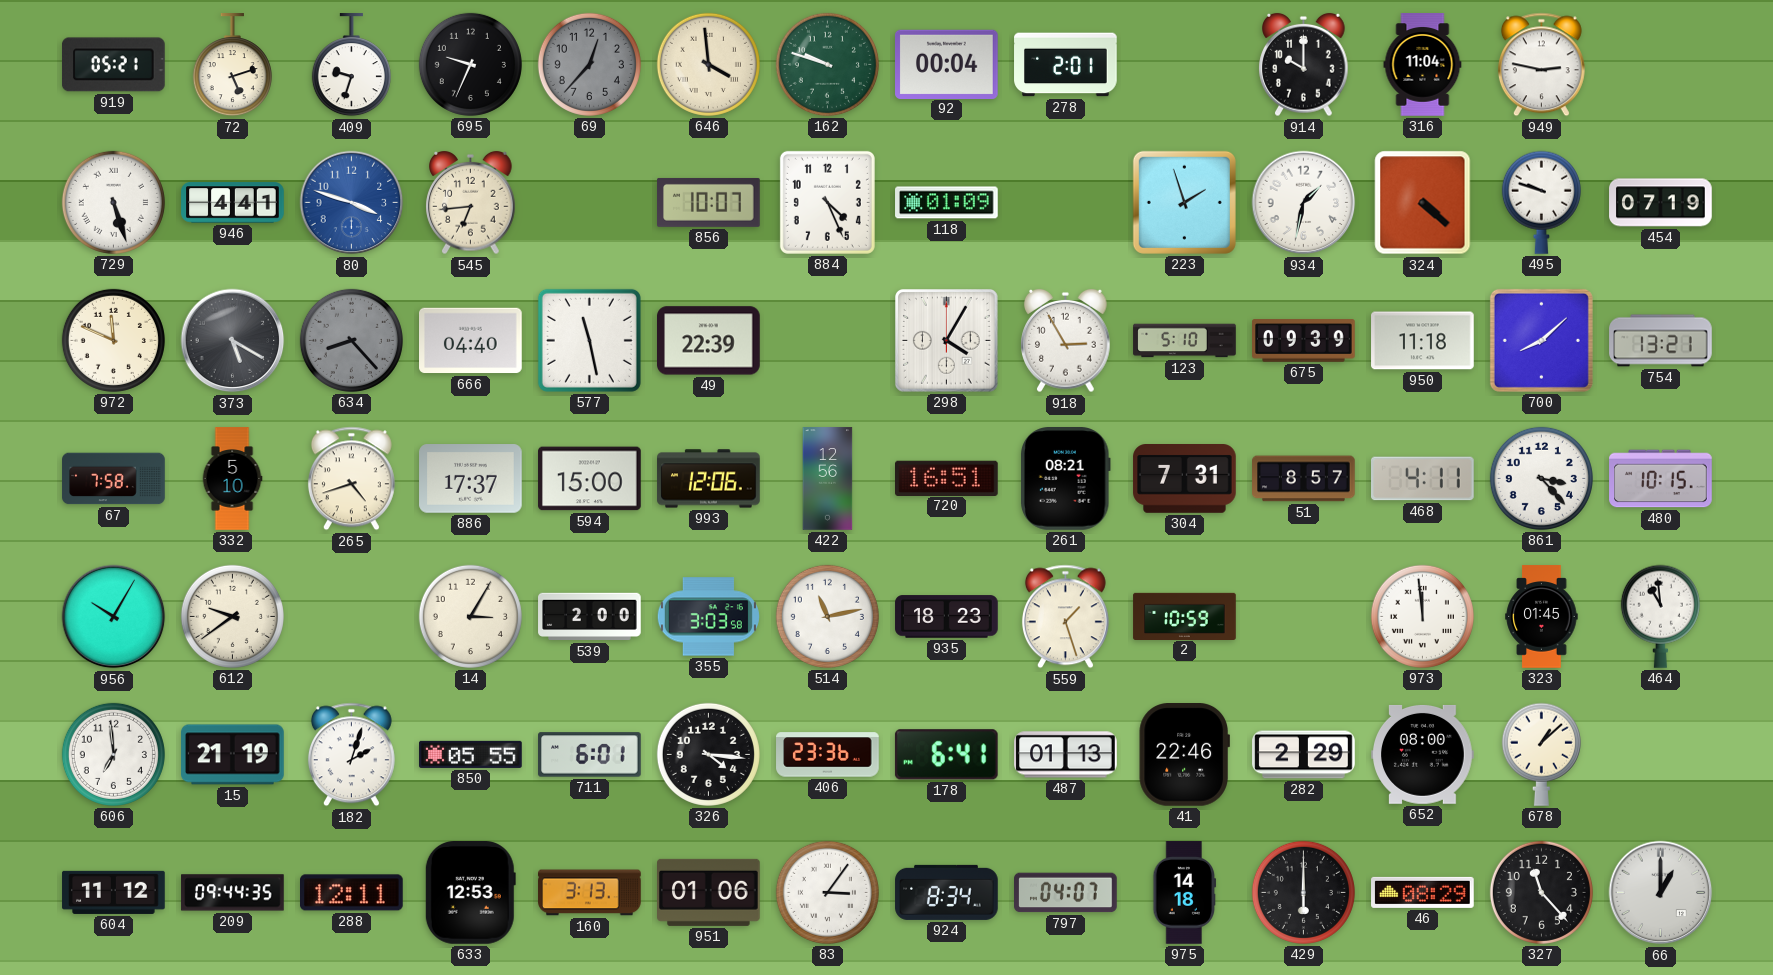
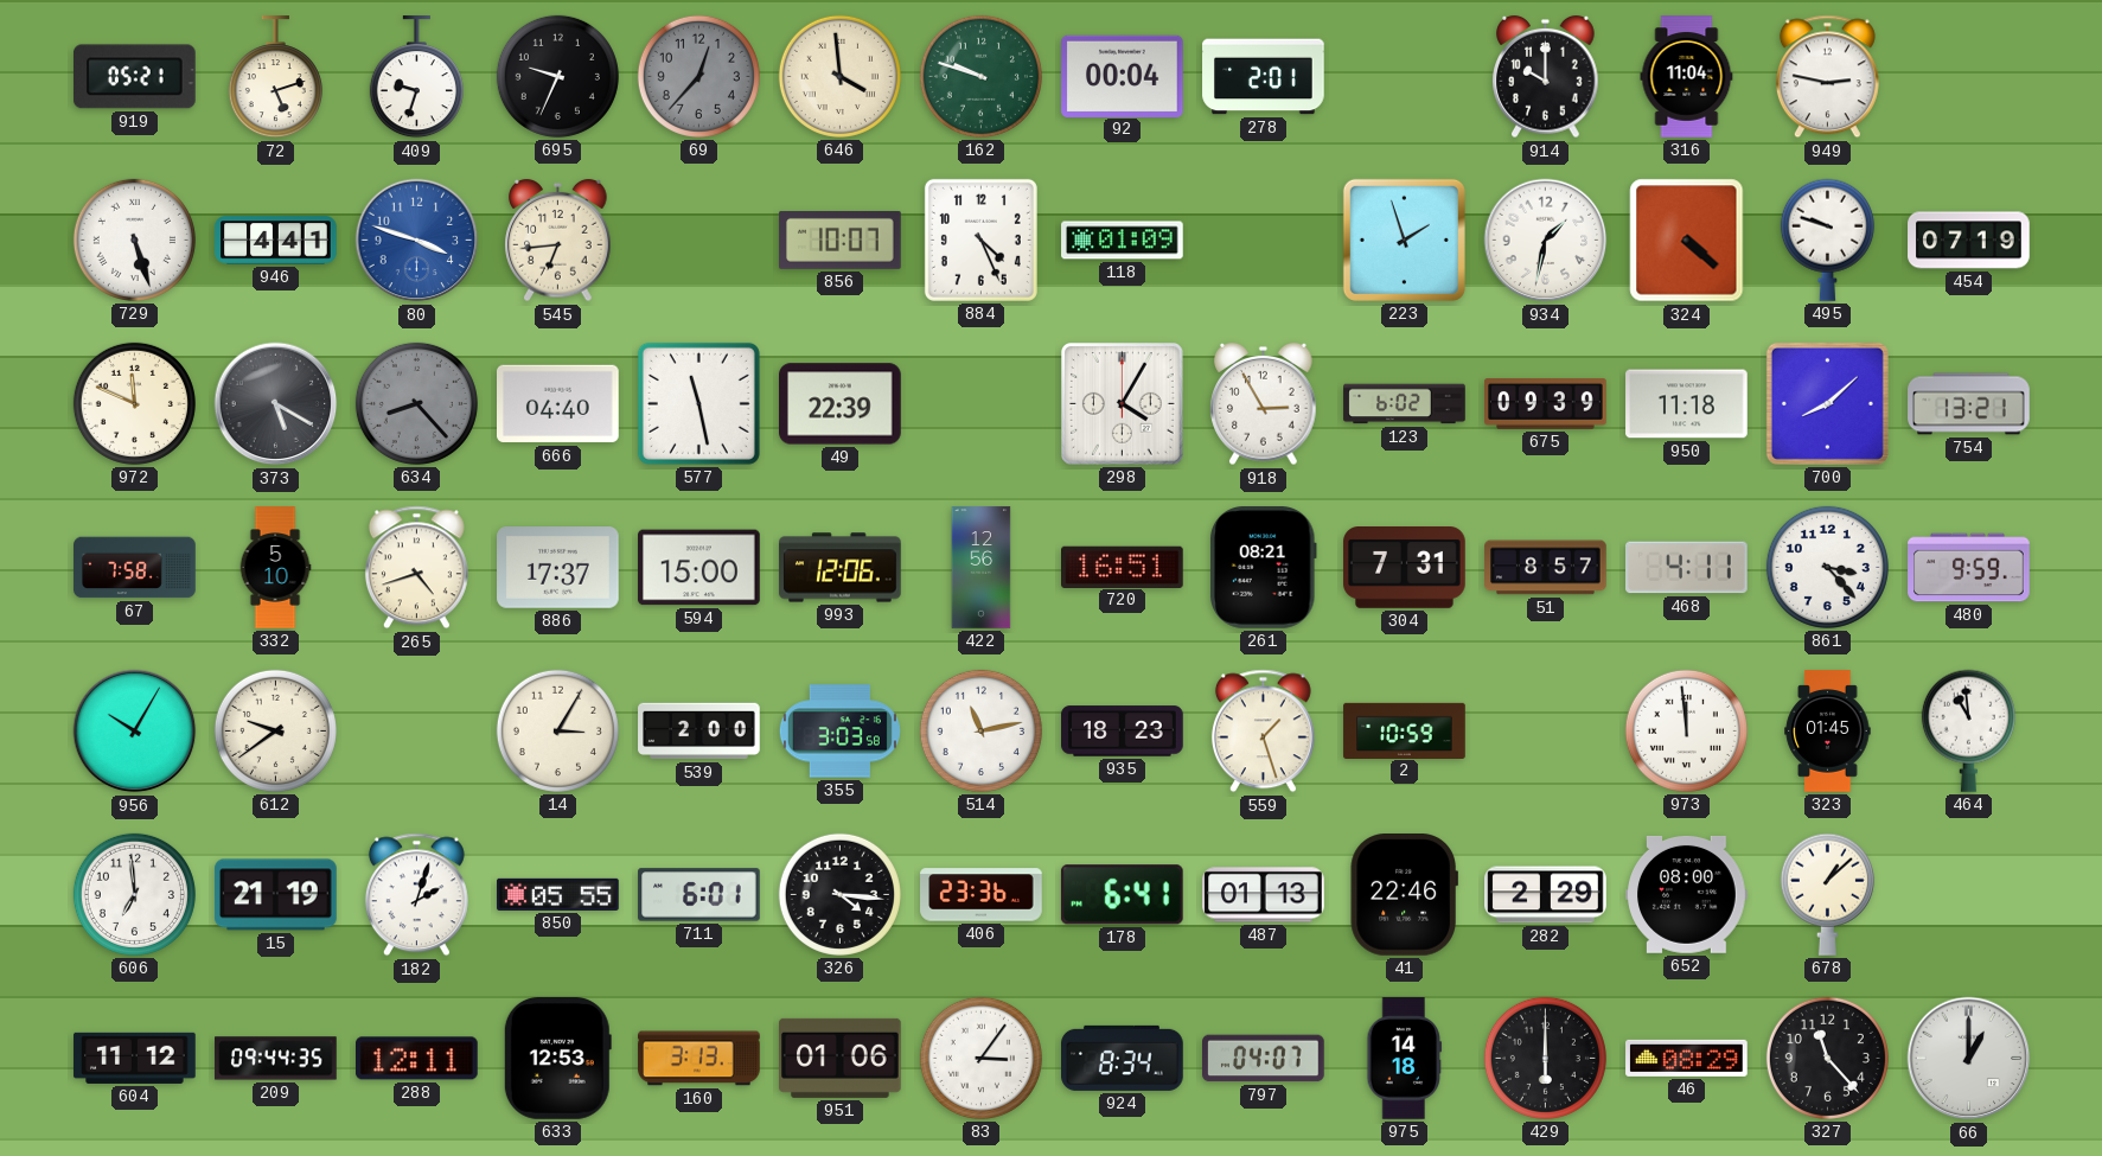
123: 5:10 -> 6:02
480: 10:15 -> 9:59
